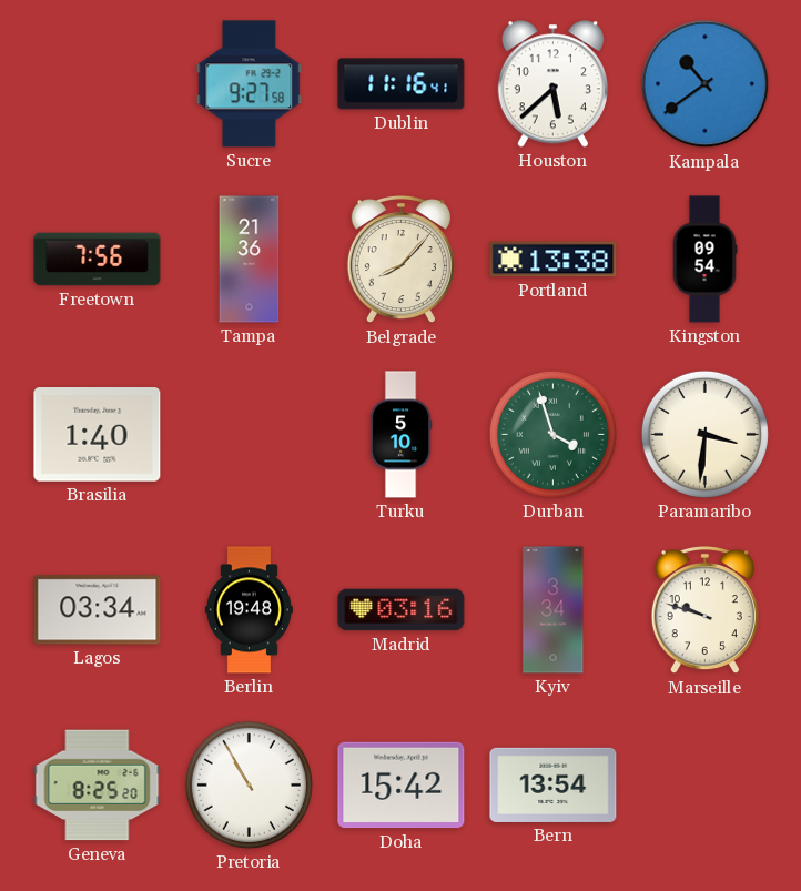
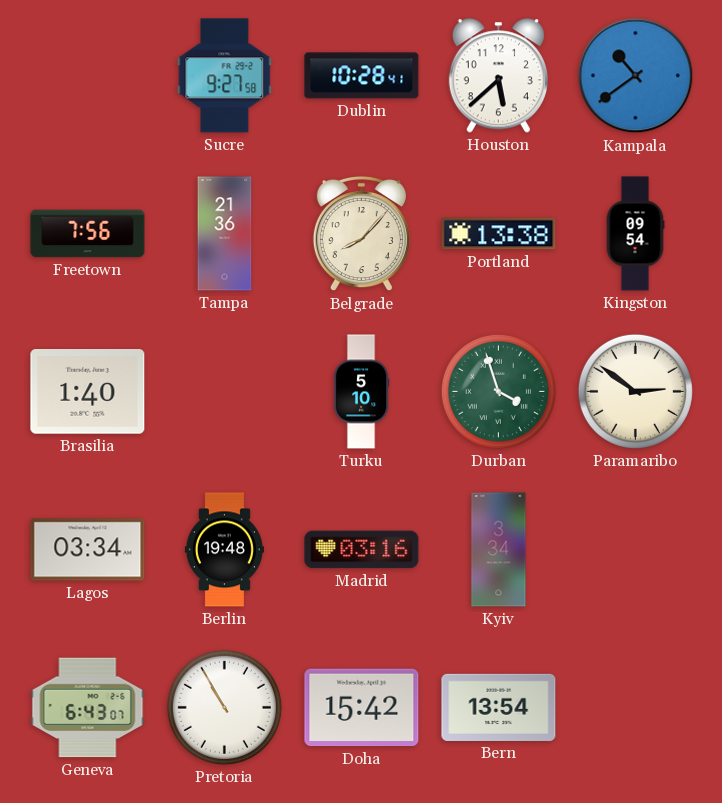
Dublin: 11:16 -> 10:28
Paramaribo: 3:31 -> 2:51
Marseille: 9:48 -> none
Geneva: 8:25 -> 6:43
